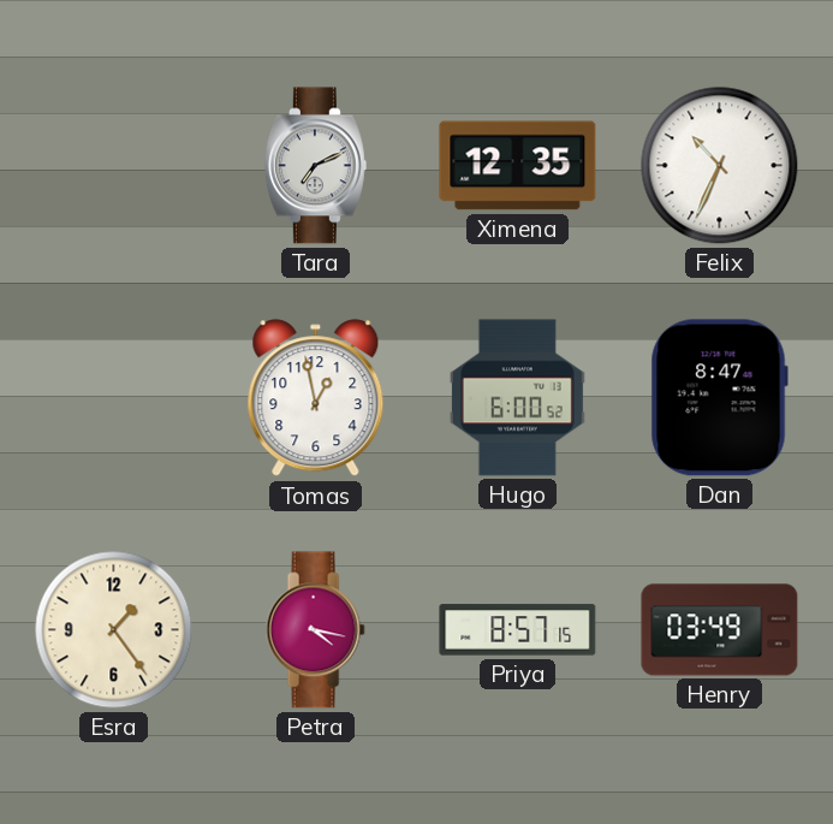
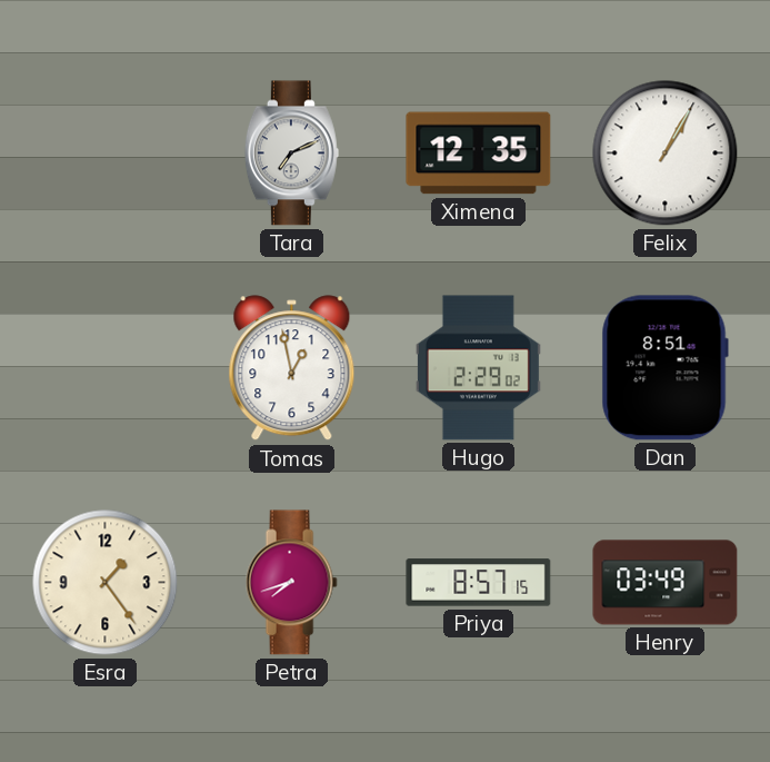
Felix: 10:34 -> 1:05
Hugo: 6:00 -> 2:29
Dan: 8:47 -> 8:51
Petra: 4:17 -> 7:42
